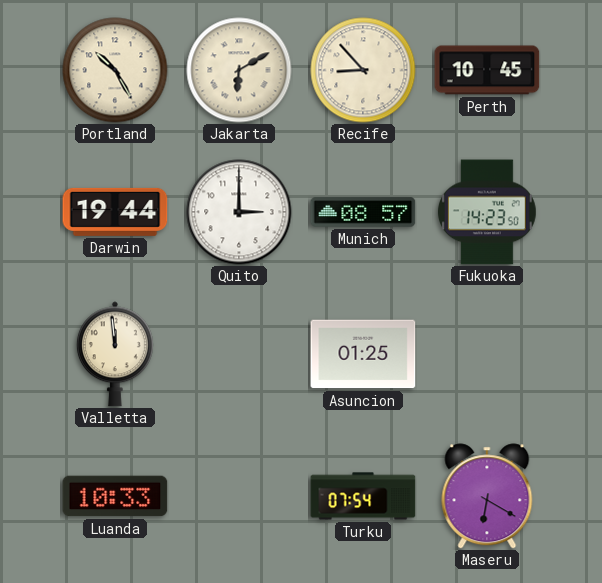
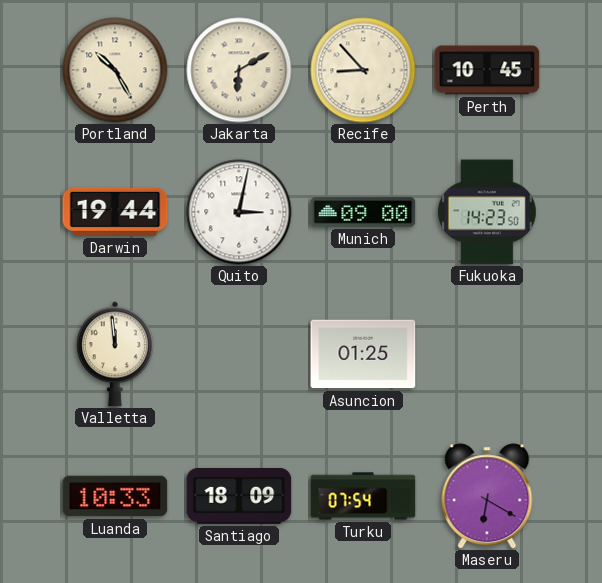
Quito: 3:00 -> 3:02
Munich: 08:57 -> 09:00
Santiago: none -> 18:09
